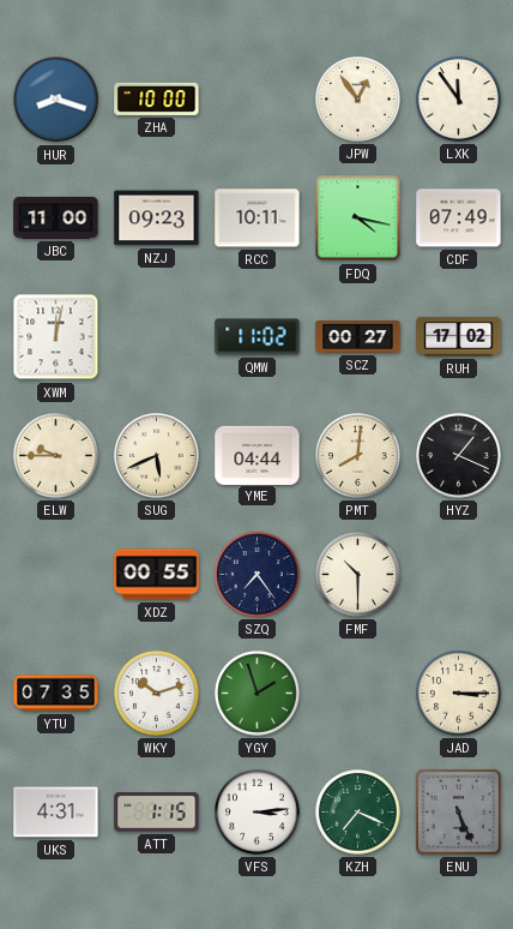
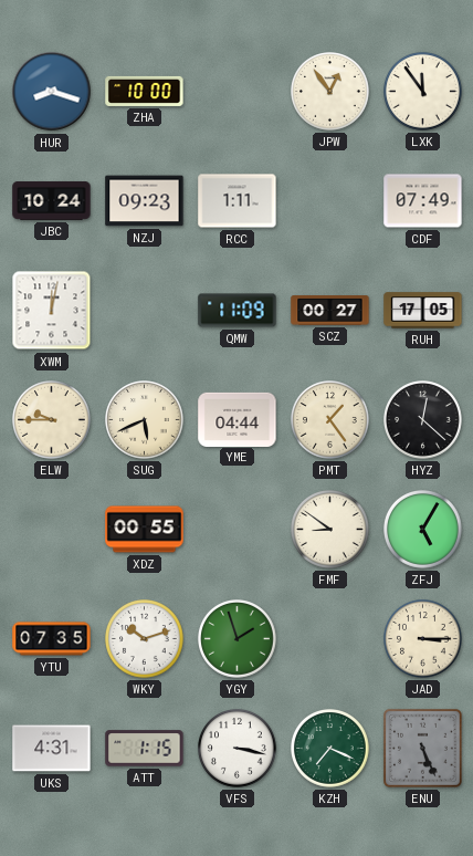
JBC: 11:00 -> 10:24
RCC: 10:11 -> 1:11
FDQ: 4:17 -> none
QMW: 11:02 -> 11:09
RUH: 17:02 -> 17:05
PMT: 8:01 -> 1:24
HYZ: 1:19 -> 12:22
SZQ: 7:24 -> none
FMF: 10:30 -> 8:51
ZFJ: none -> 5:05
VFS: 3:14 -> 3:17
